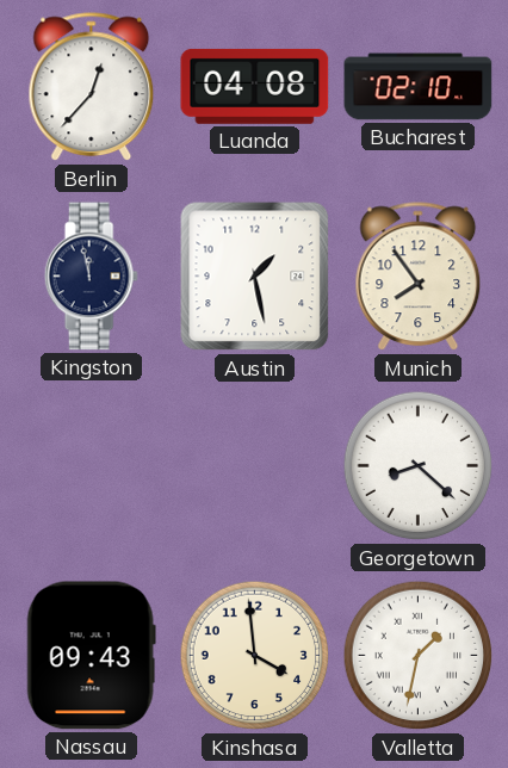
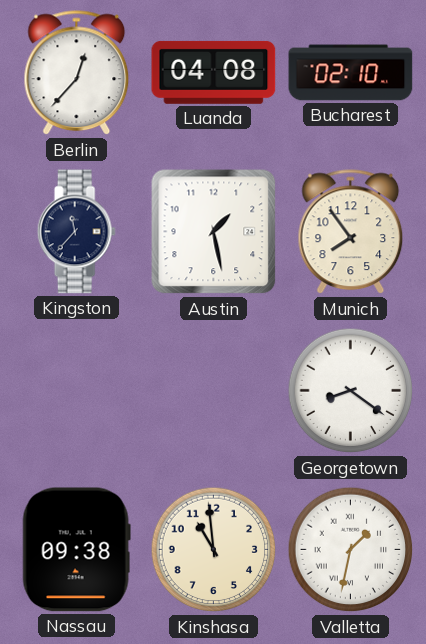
Kingston: 11:58 -> 11:37
Georgetown: 8:22 -> 8:21
Nassau: 09:43 -> 09:38
Kinshasa: 3:59 -> 10:59
